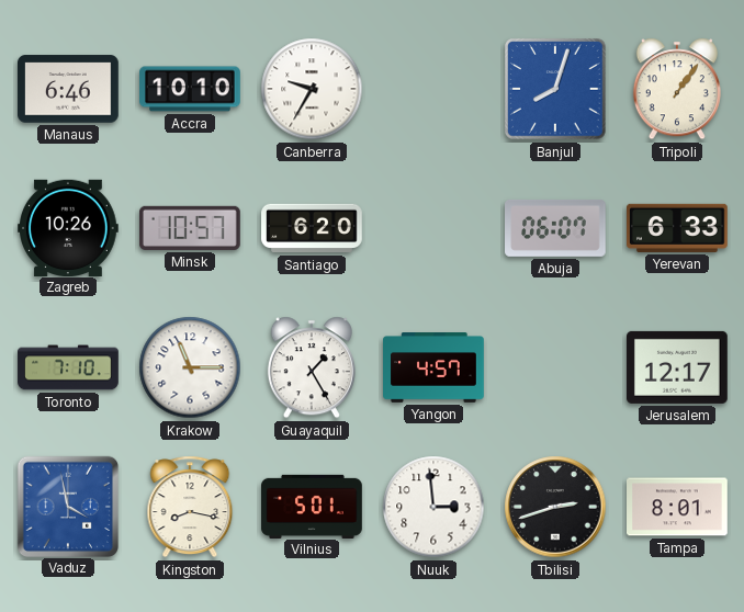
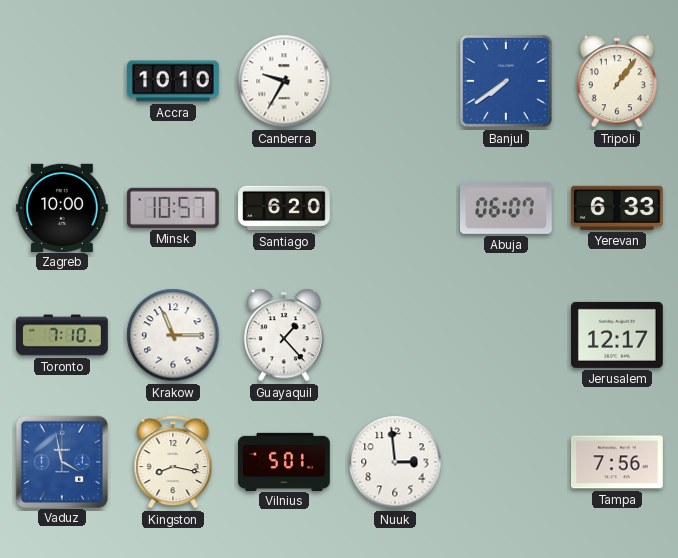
Manaus: 6:46 -> none
Banjul: 8:03 -> 7:39
Zagreb: 10:26 -> 10:00
Guayaquil: 1:25 -> 1:23
Yangon: 4:57 -> none
Tbilisi: 2:42 -> none
Tampa: 8:01 -> 7:56
